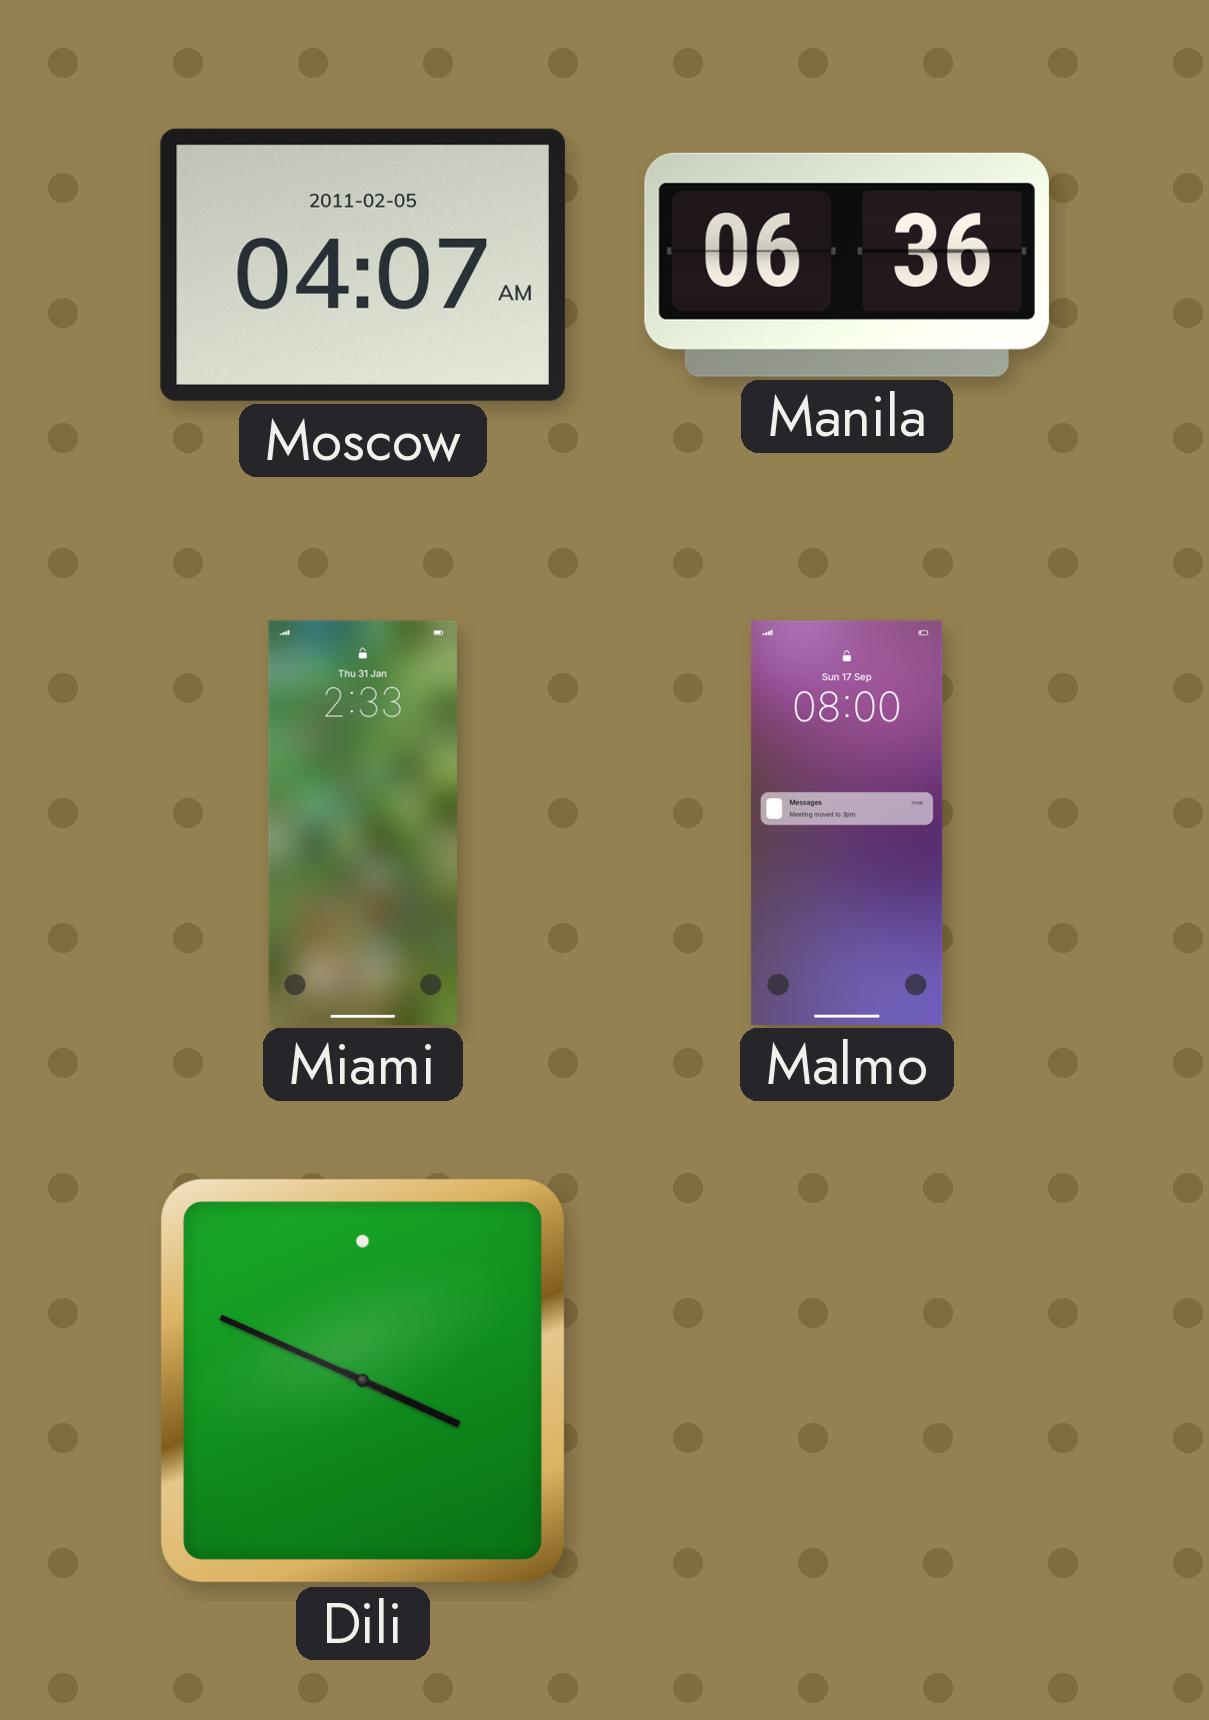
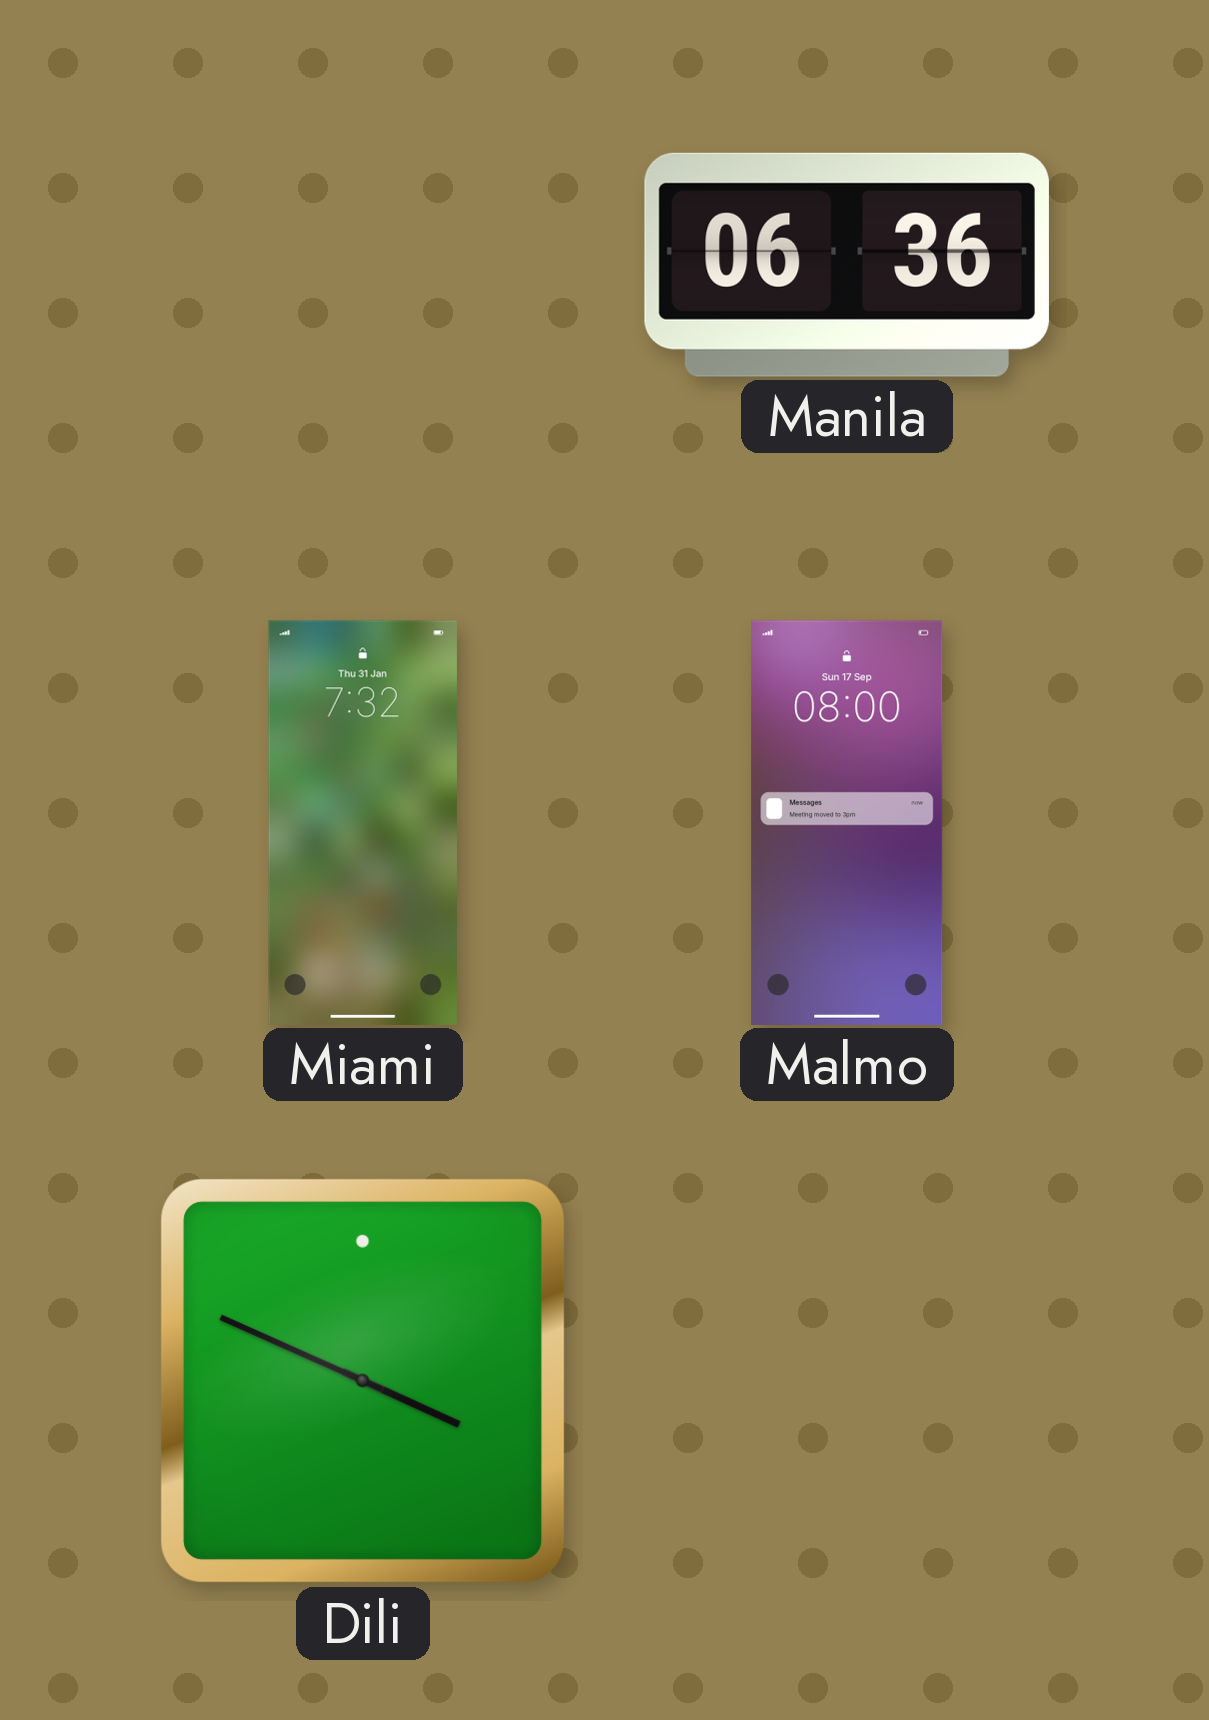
Moscow: 04:07 -> none
Miami: 2:33 -> 7:32
